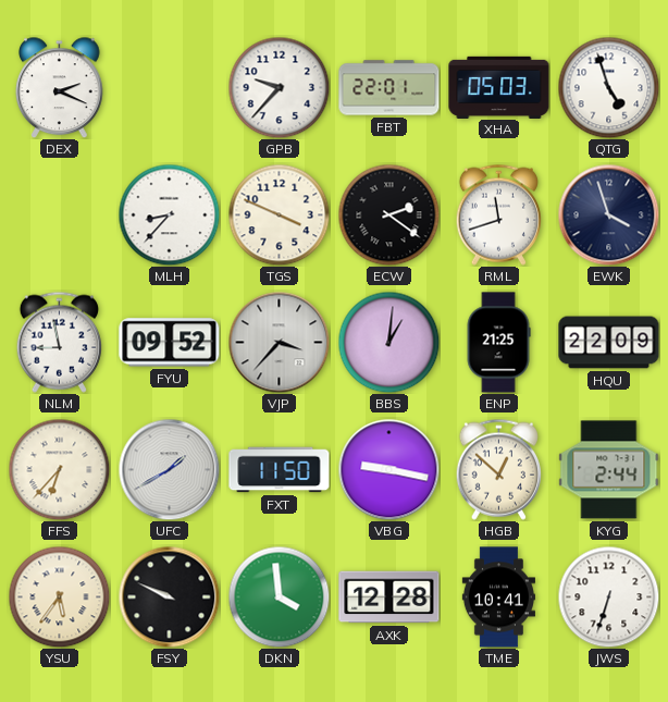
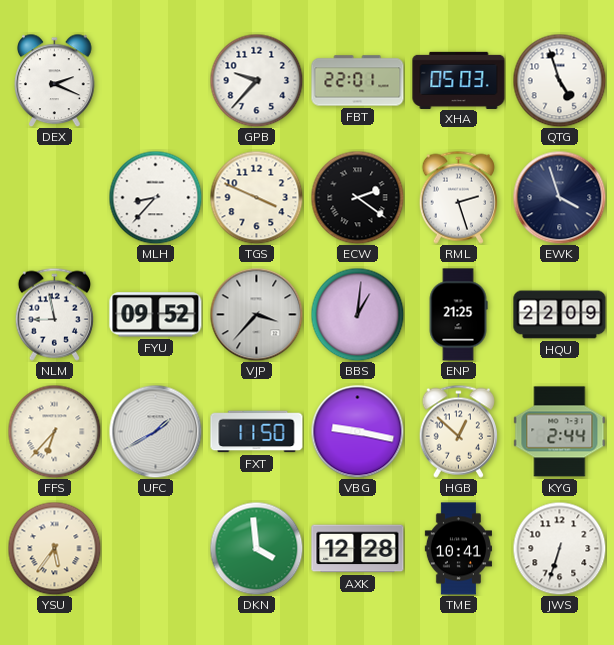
RML: 11:42 -> 2:27
FSY: 9:49 -> none
